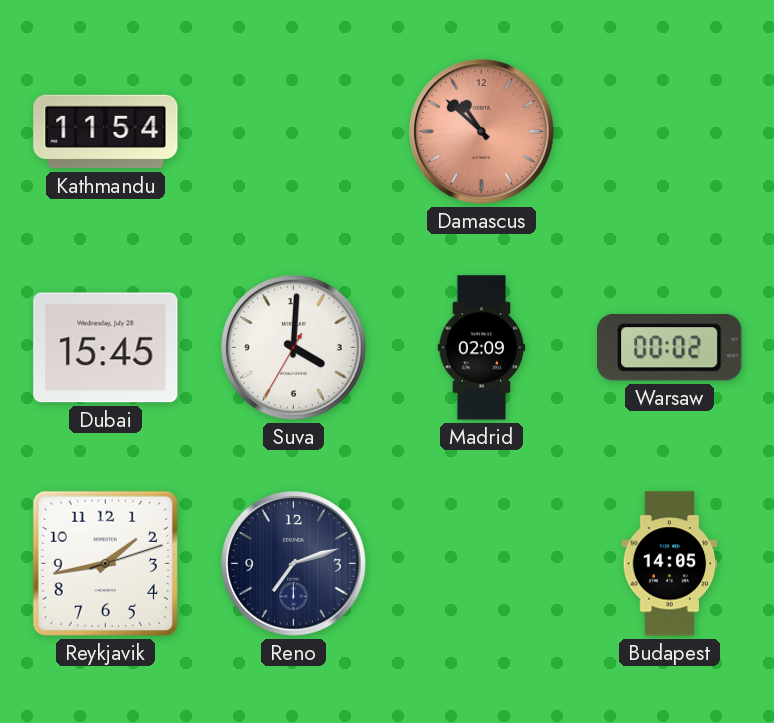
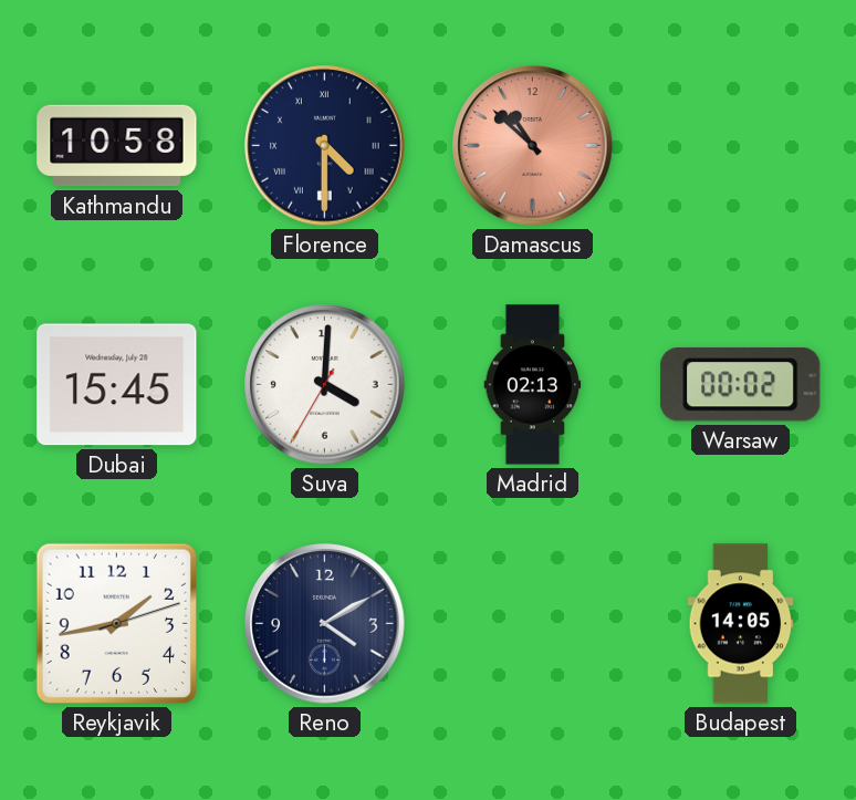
Kathmandu: 11:54 -> 10:58
Florence: none -> 4:30
Madrid: 02:09 -> 02:13
Reno: 7:12 -> 4:10
